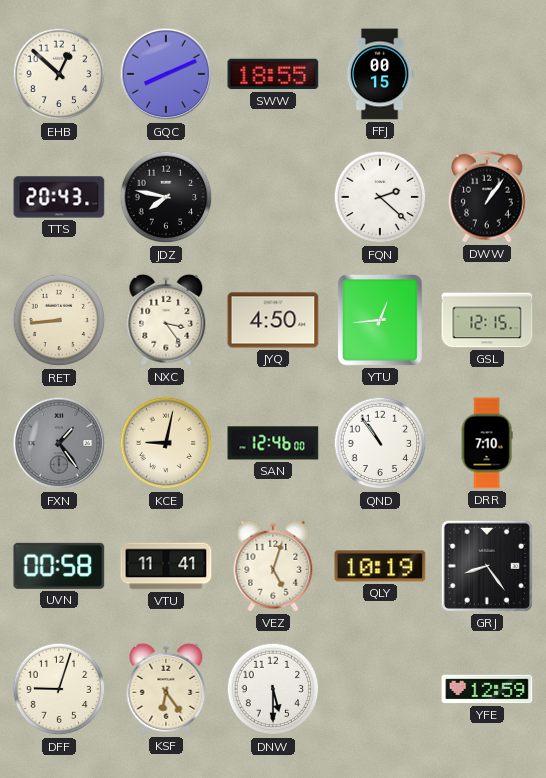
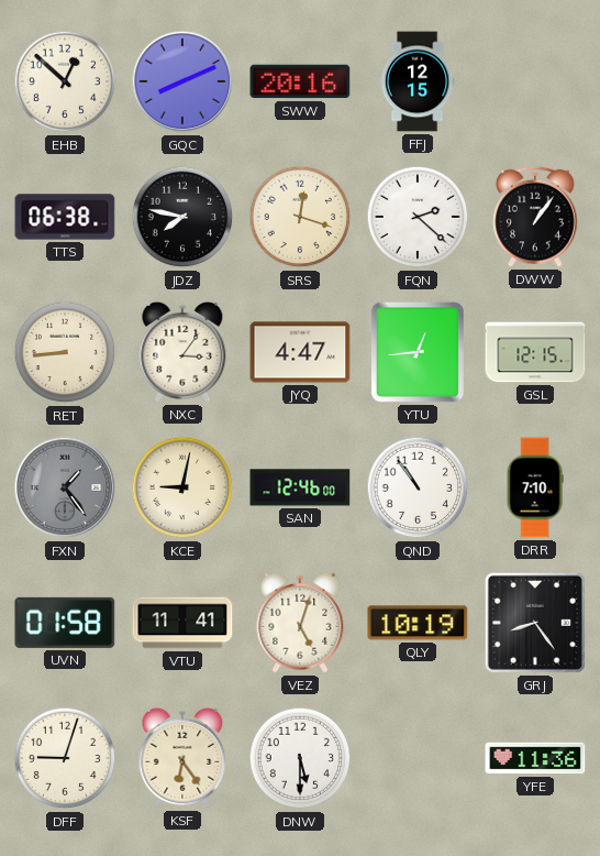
SWW: 18:55 -> 20:16
FFJ: 00:15 -> 12:15
TTS: 20:43 -> 06:38
SRS: none -> 12:18
NXC: 3:24 -> 3:06
JYQ: 4:50 -> 4:47
UVN: 00:58 -> 01:58
YFE: 12:59 -> 11:36
